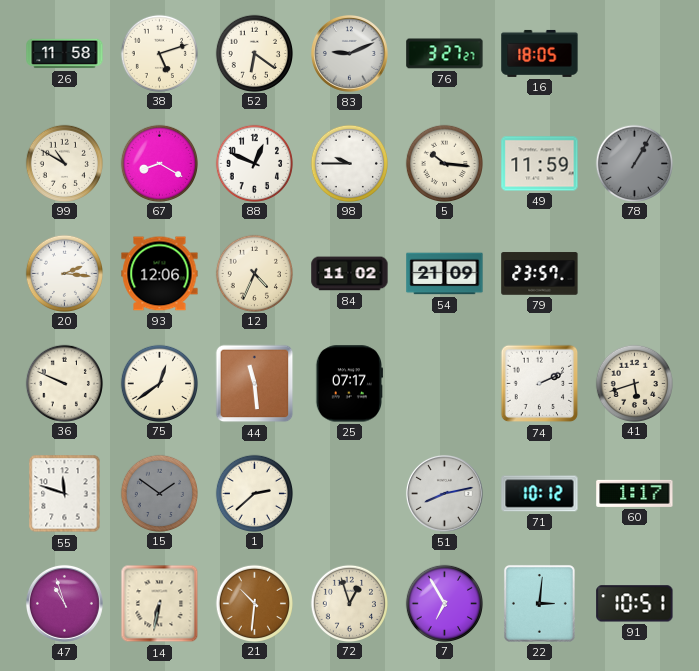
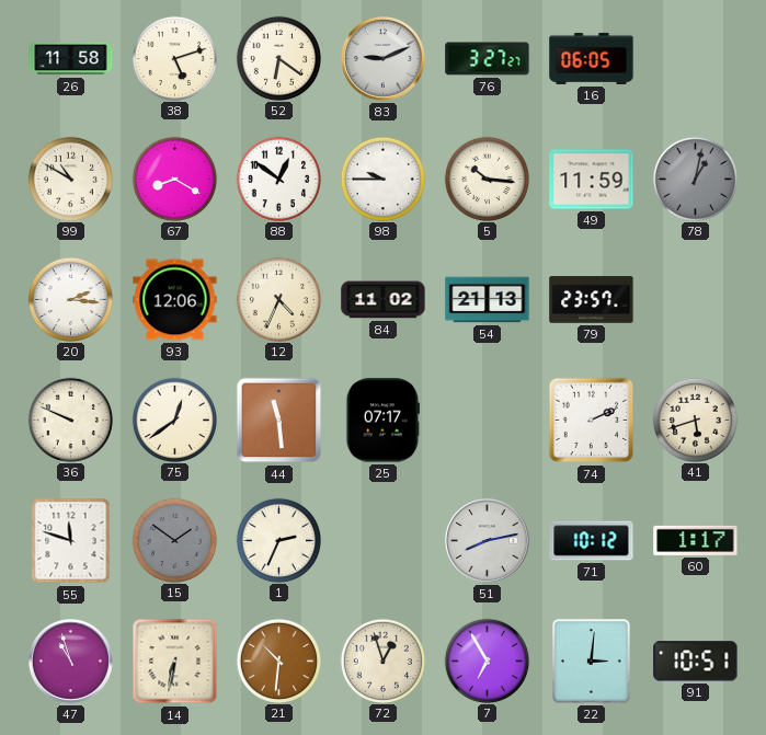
16: 18:05 -> 06:05
88: 12:49 -> 12:51
78: 1:05 -> 1:02
54: 21:09 -> 21:13
1: 2:38 -> 2:34
